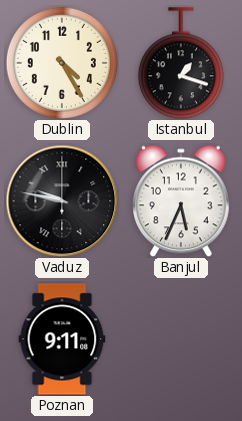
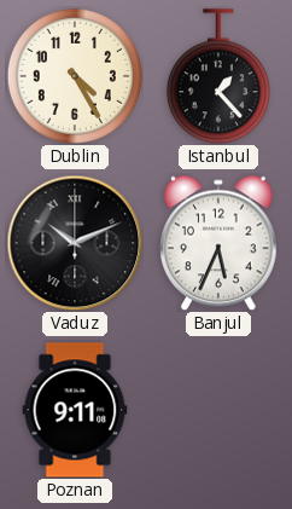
Istanbul: 1:18 -> 1:23
Vaduz: 9:47 -> 10:11
